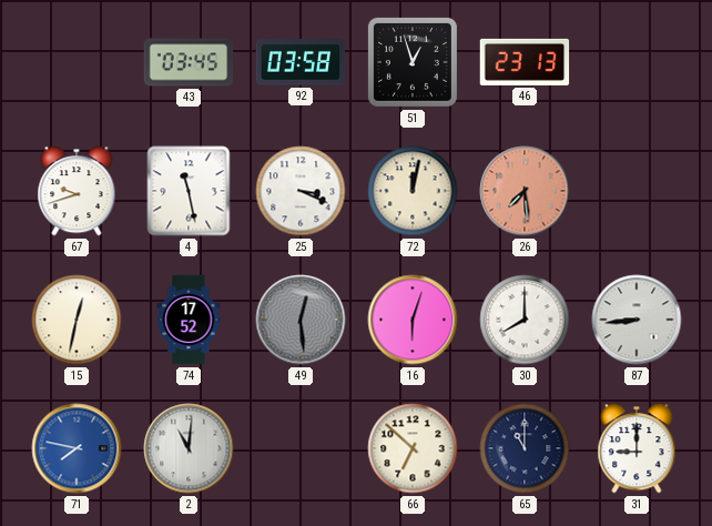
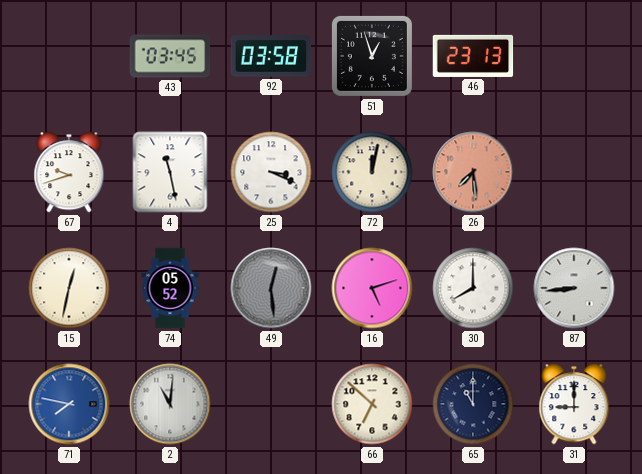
74: 17:52 -> 05:52
16: 6:03 -> 5:12
